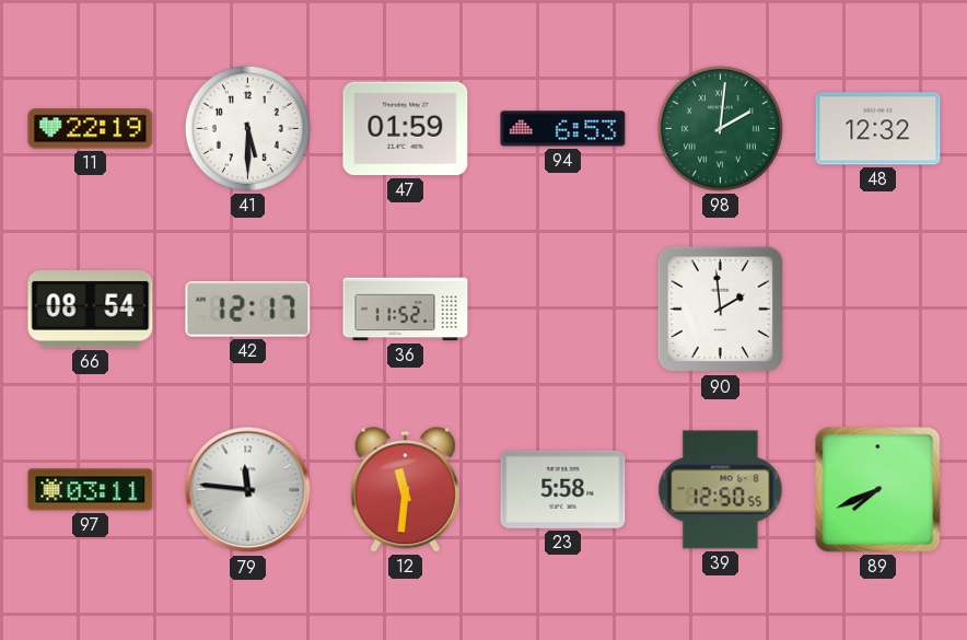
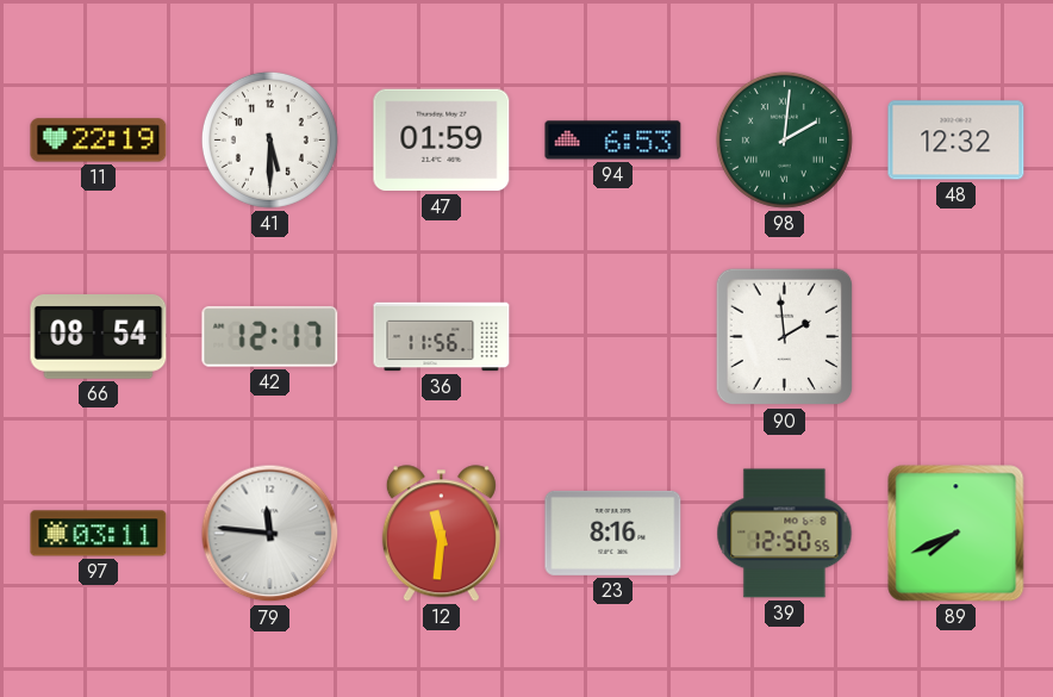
36: 11:52 -> 11:56
23: 5:58 -> 8:16
